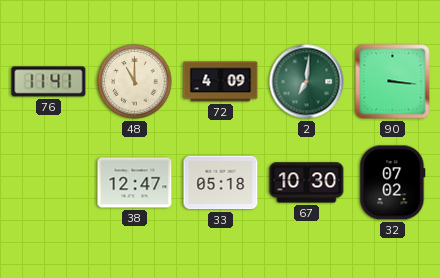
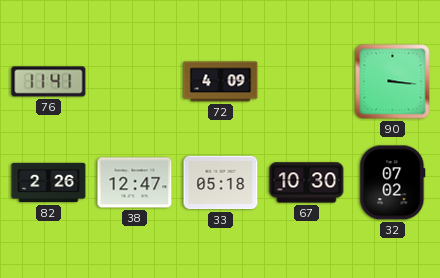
48: 11:00 -> none
2: 7:01 -> none
82: none -> 2:26
